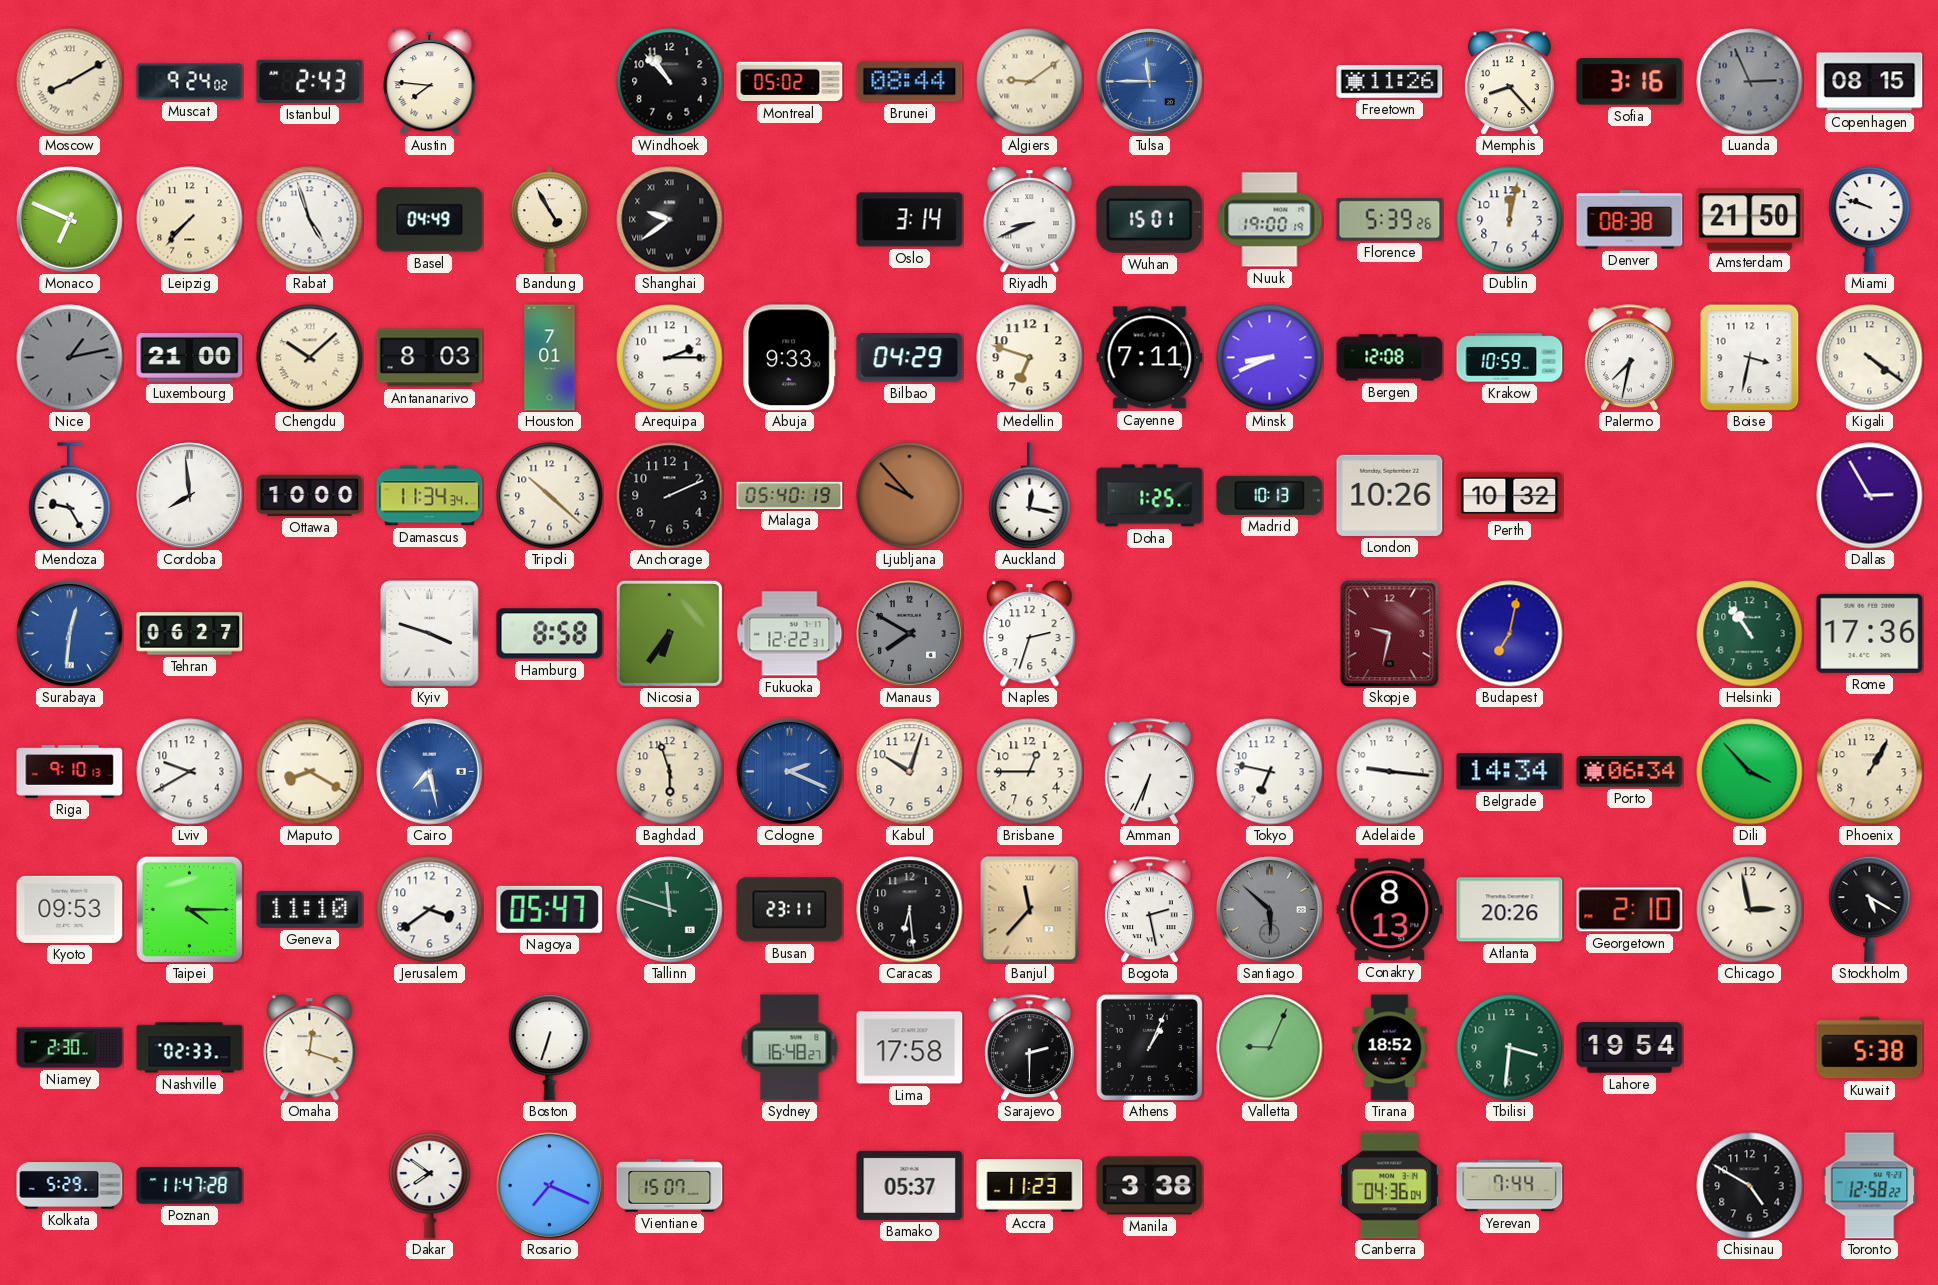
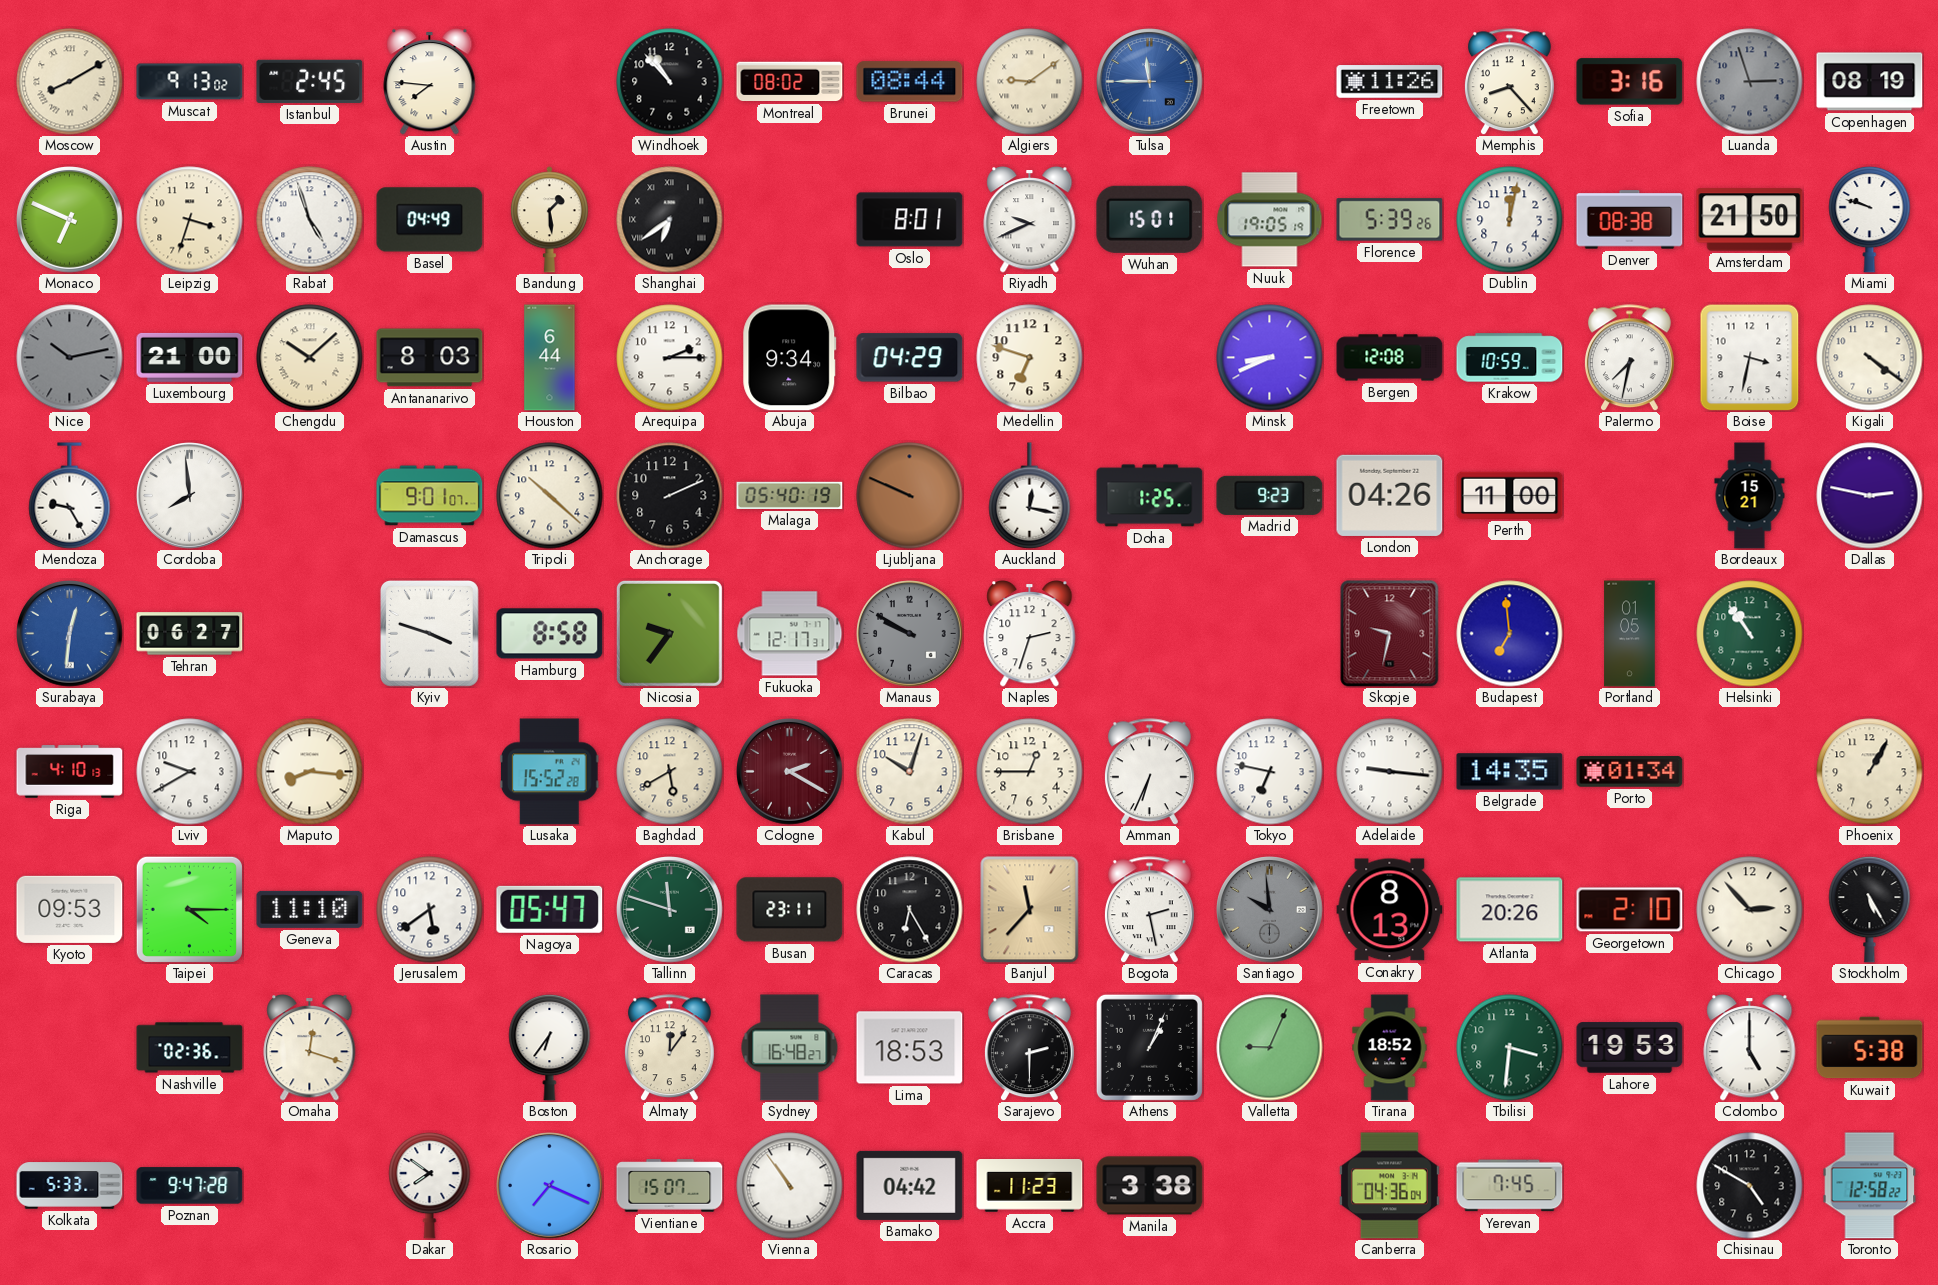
Muscat: 9:24 -> 9:13
Istanbul: 2:43 -> 2:45
Montreal: 05:02 -> 08:02
Luanda: 2:56 -> 2:57
Copenhagen: 08:15 -> 08:19
Leipzig: 7:37 -> 3:33
Bandung: 4:55 -> 1:29
Shanghai: 9:39 -> 6:39
Oslo: 3:14 -> 8:01
Riyadh: 8:41 -> 9:41
Nuuk: 19:00 -> 19:05
Nice: 1:13 -> 10:13
Houston: 7:01 -> 6:44
Abuja: 9:33 -> 9:34
Cayenne: 7:11 -> none
Ottawa: 10:00 -> none
Damascus: 11:34 -> 9:01
Ljubljana: 9:53 -> 9:49
Madrid: 10:13 -> 9:23
London: 10:26 -> 04:26
Perth: 10:32 -> 11:00
Bordeaux: none -> 15:21
Dallas: 2:55 -> 2:47
Nicosia: 6:36 -> 9:36
Fukuoka: 12:22 -> 12:17
Manaus: 7:50 -> 9:50
Budapest: 7:02 -> 6:59
Portland: none -> 01:05
Rome: 17:36 -> none
Riga: 9:10 -> 4:10
Maputo: 8:20 -> 8:16
Cairo: 7:28 -> none
Lusaka: none -> 15:52
Baghdad: 5:57 -> 5:40
Cologne: 2:19 -> 2:20
Cologne dial: blue -> burgundy
Belgrade: 14:34 -> 14:35
Porto: 06:34 -> 01:34
Dili: 3:53 -> none
Jerusalem: 3:39 -> 5:39
Caracas: 6:29 -> 6:25
Santiago: 5:52 -> 9:59
Chicago: 2:58 -> 2:53
Stockholm: 5:20 -> 5:25
Niamey: 2:30 -> none
Nashville: 02:33 -> 02:36
Boston: 6:33 -> 6:36
Almaty: none -> 12:06
Lima: 17:58 -> 18:53
Lahore: 19:54 -> 19:53
Colombo: none -> 5:00
Kolkata: 5:29 -> 5:33
Poznan: 11:47 -> 9:47
Vienna: none -> 10:54
Bamako: 05:37 -> 04:42
Yerevan: 7:44 -> 7:45
